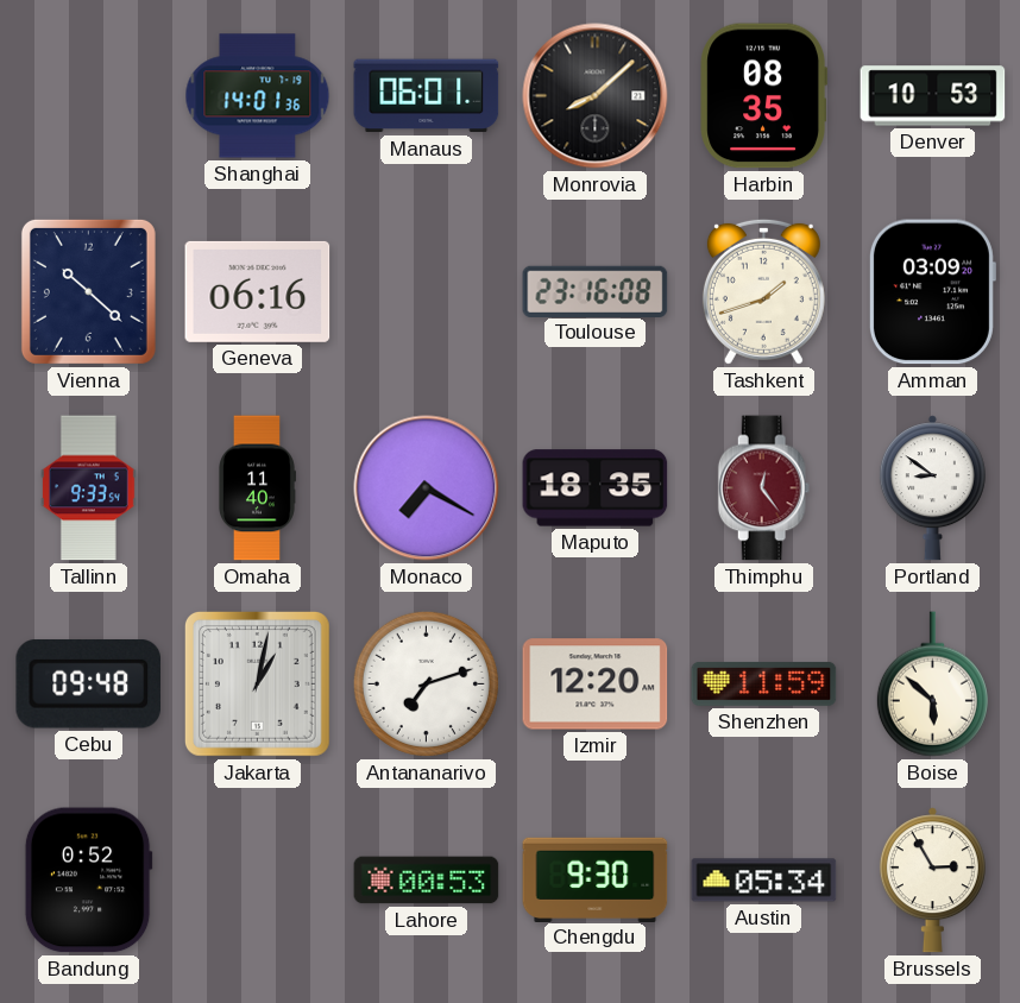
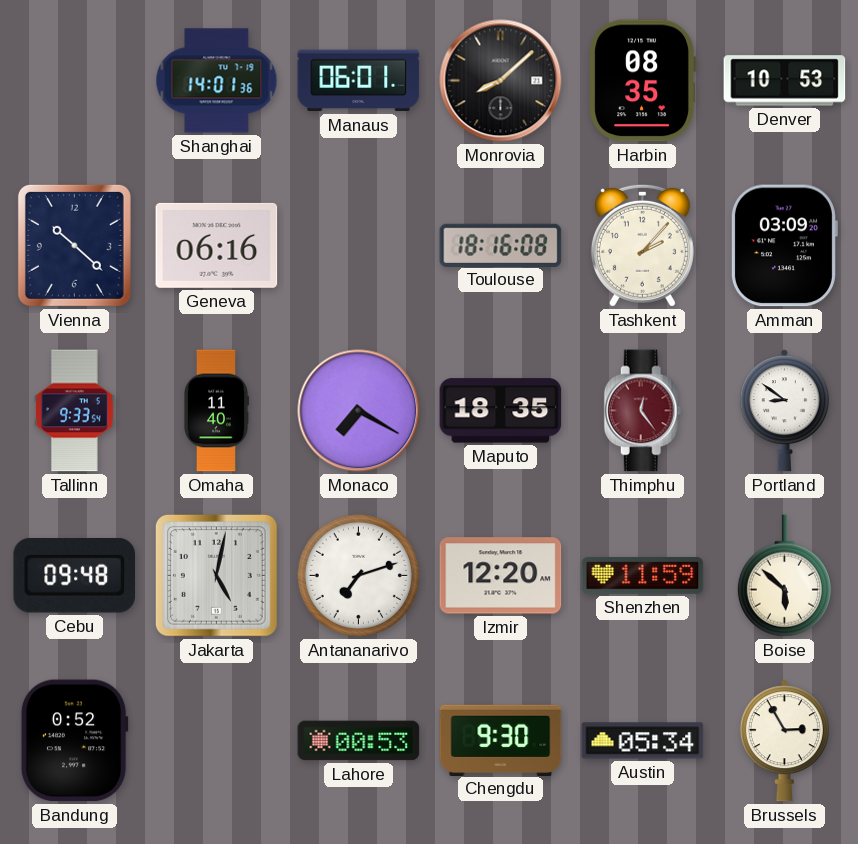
Toulouse: 23:16 -> 18:16
Tashkent: 1:42 -> 2:07
Jakarta: 1:02 -> 5:02
